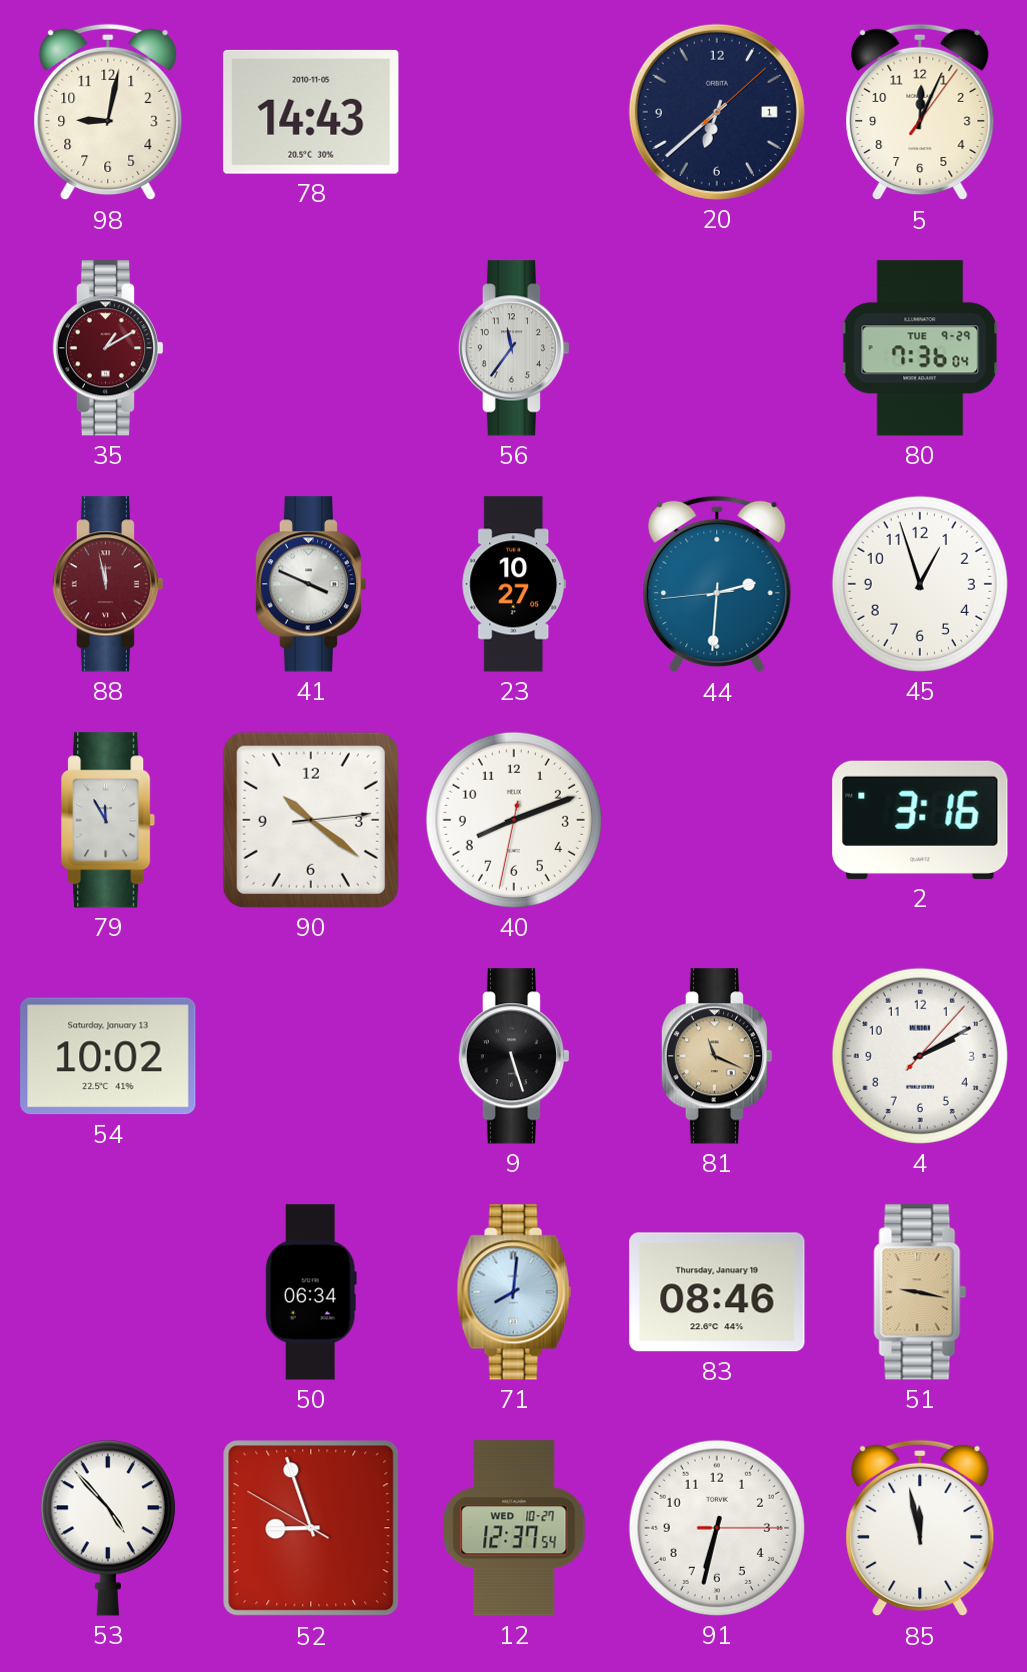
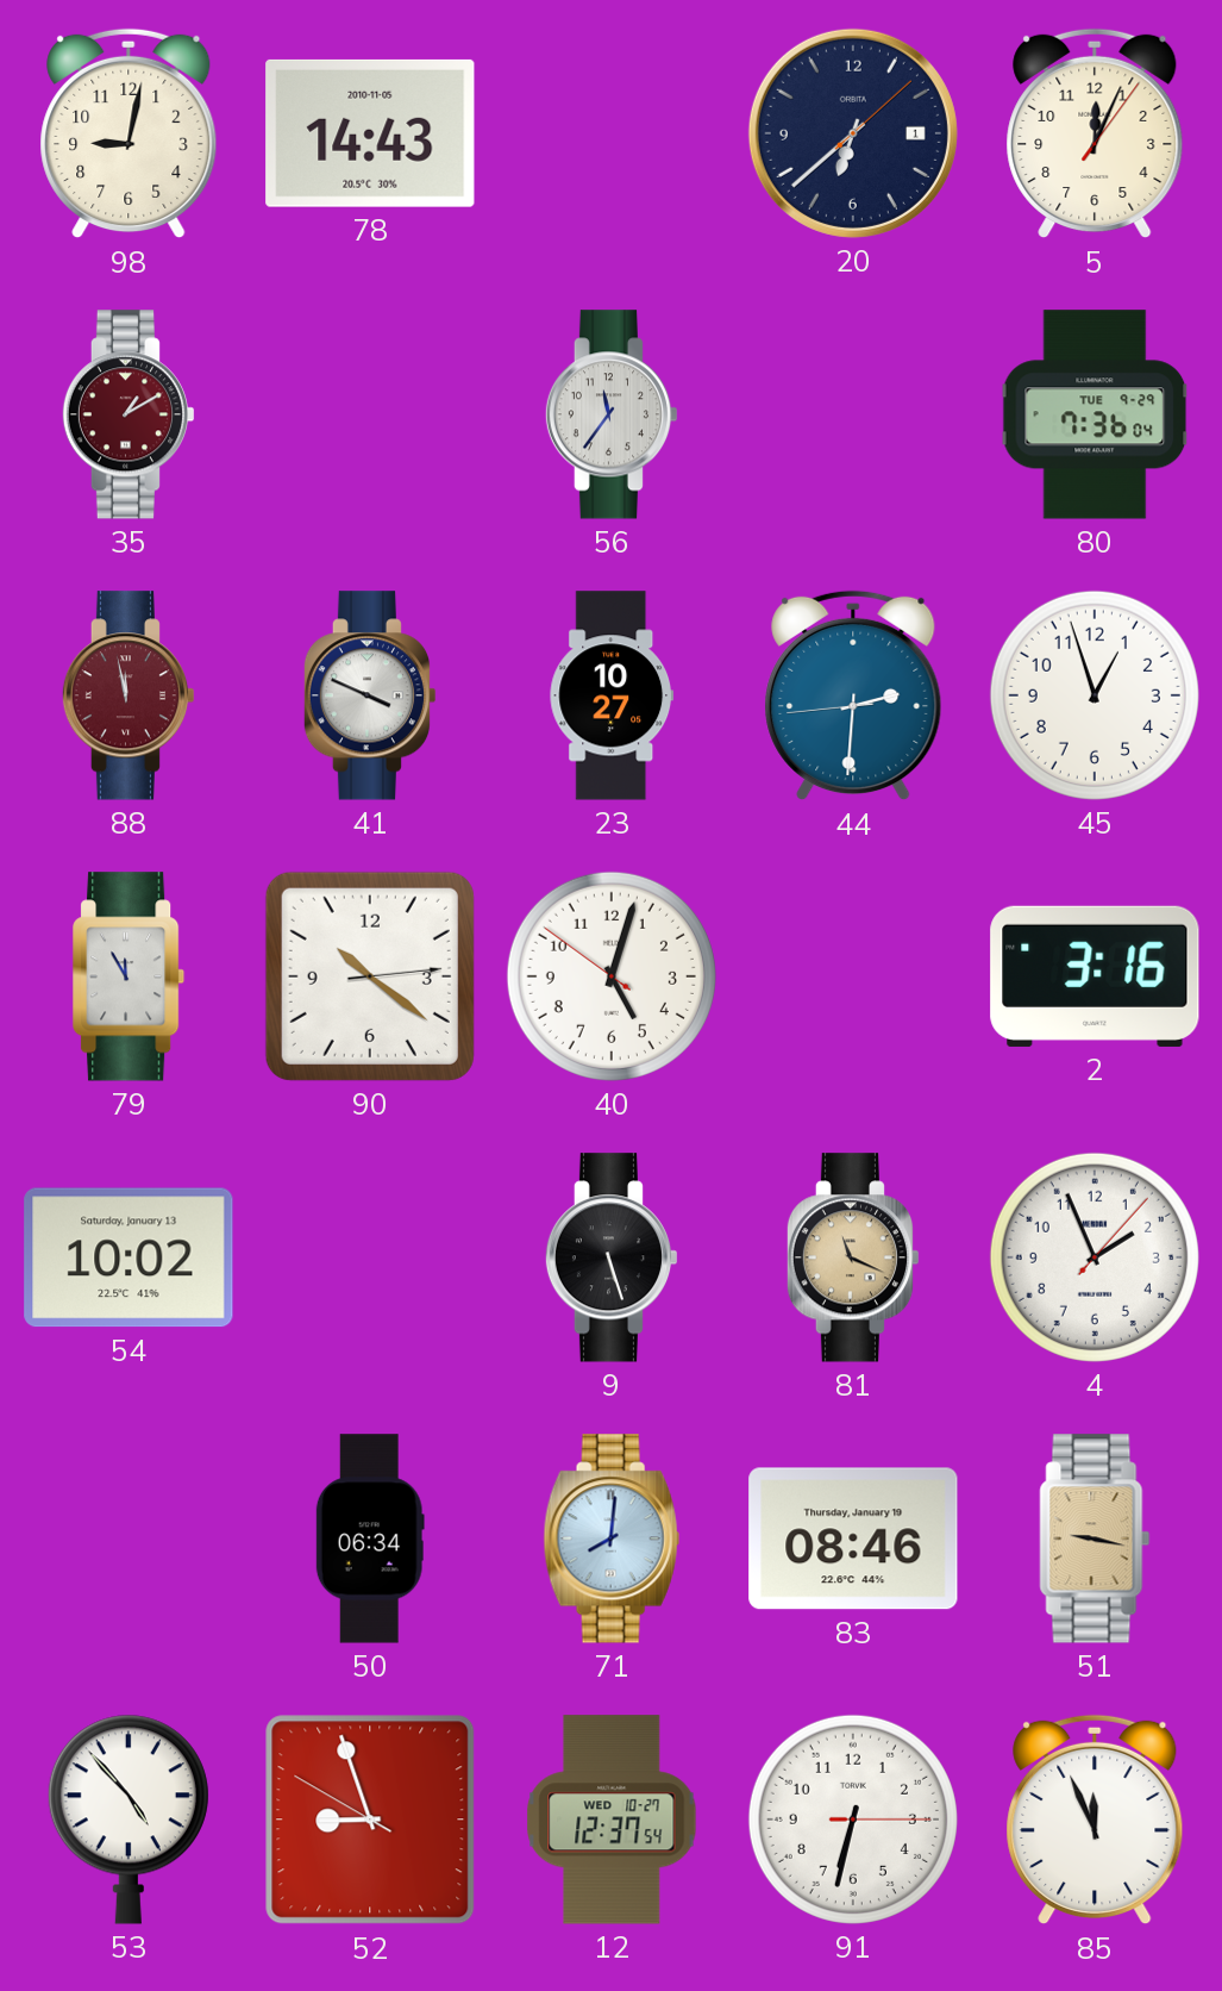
40: 8:11 -> 5:02
4: 2:10 -> 1:56
85: 11:58 -> 11:56
